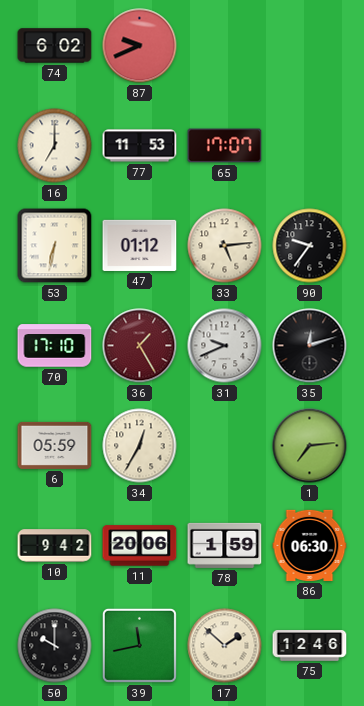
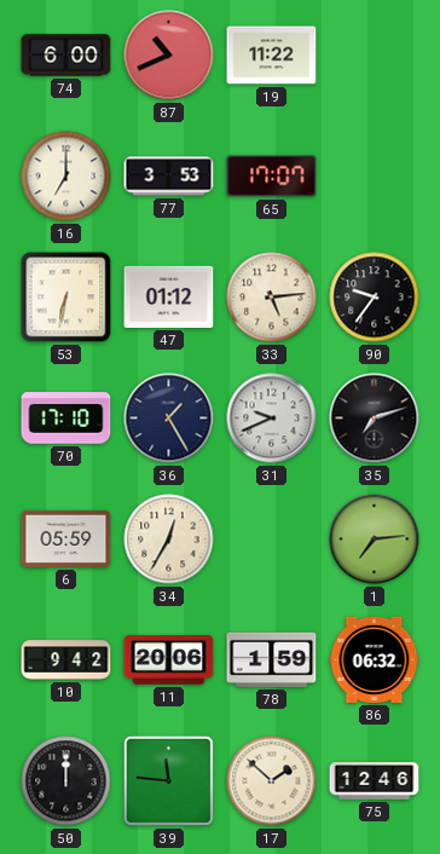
74: 6:02 -> 6:00
87: 9:41 -> 10:41
19: none -> 11:22
77: 11:53 -> 3:53
36 dial: burgundy -> navy
35: 12:12 -> 7:12
86: 06:30 -> 06:32
50: 10:00 -> 12:00
39: 11:43 -> 11:46
